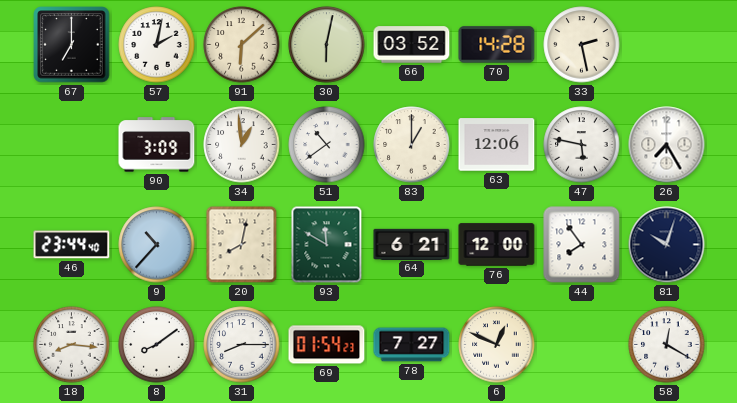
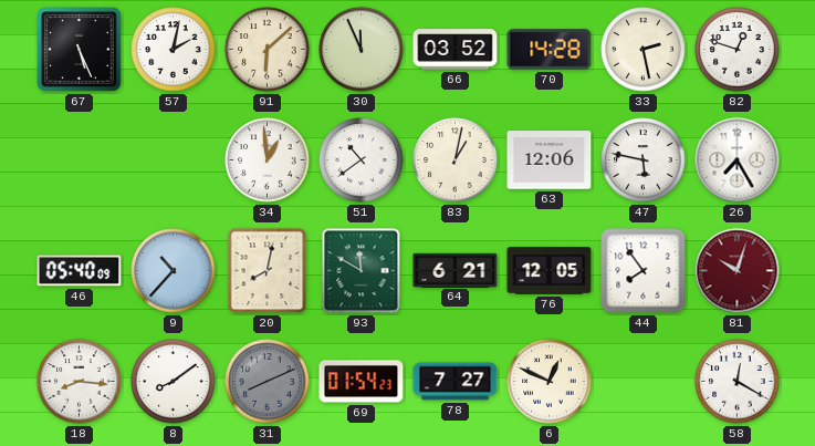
67: 7:00 -> 5:26
30: 6:02 -> 11:56
82: none -> 12:48
90: 3:09 -> none
83: 1:00 -> 1:02
46: 23:44 -> 05:40
76: 12:00 -> 12:05
81 dial: navy -> burgundy
31: 8:15 -> 8:11
31 dial: white -> grey
